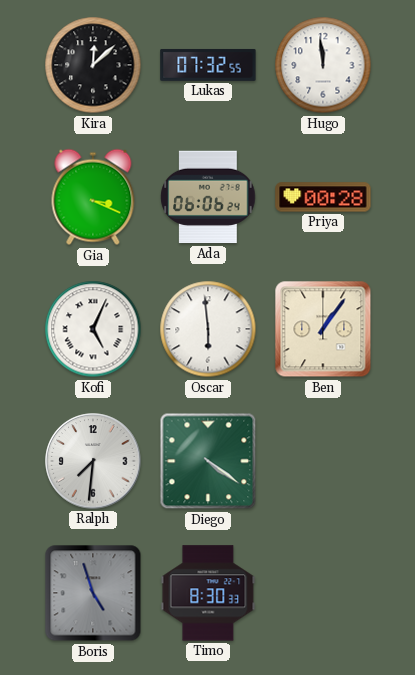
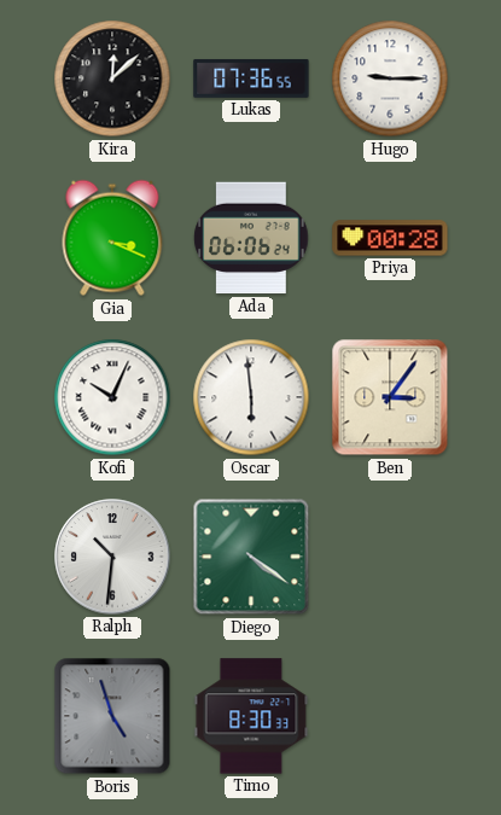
Lukas: 07:32 -> 07:36
Hugo: 11:59 -> 9:15
Kofi: 5:04 -> 10:04
Ben: 1:06 -> 3:06
Ralph: 7:31 -> 10:31
